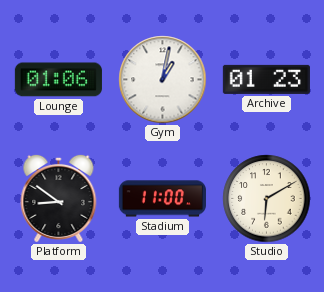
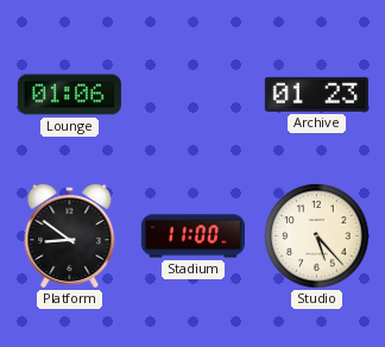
Gym: 1:02 -> none
Studio: 6:10 -> 5:23
